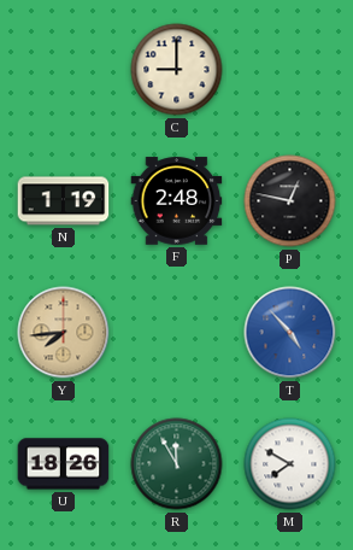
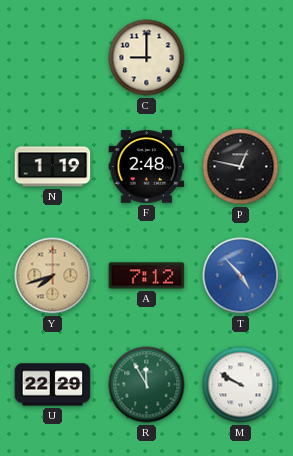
Y: 7:44 -> 7:42
A: none -> 7:12
U: 18:26 -> 22:29
M: 7:50 -> 9:50
